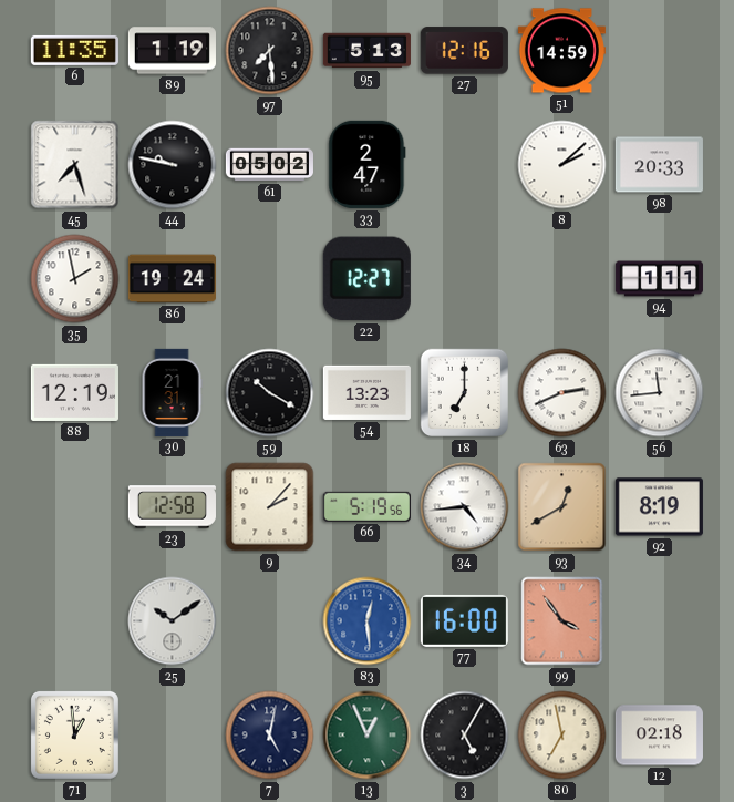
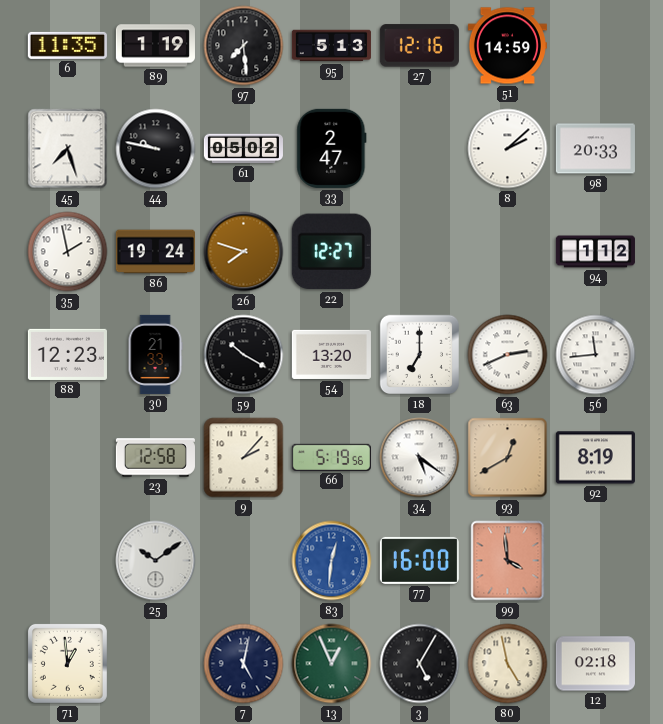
26: none -> 7:48
94: 1:11 -> 1:12
88: 12:19 -> 12:23
30: 21:31 -> 21:33
54: 13:23 -> 13:20
34: 4:44 -> 5:21
83: 12:29 -> 12:31
99: 3:54 -> 3:59
80: 6:58 -> 4:58
